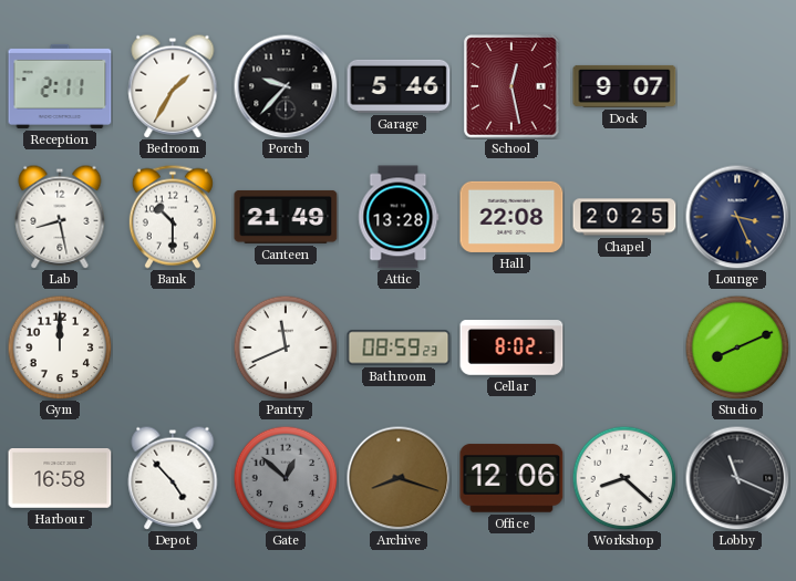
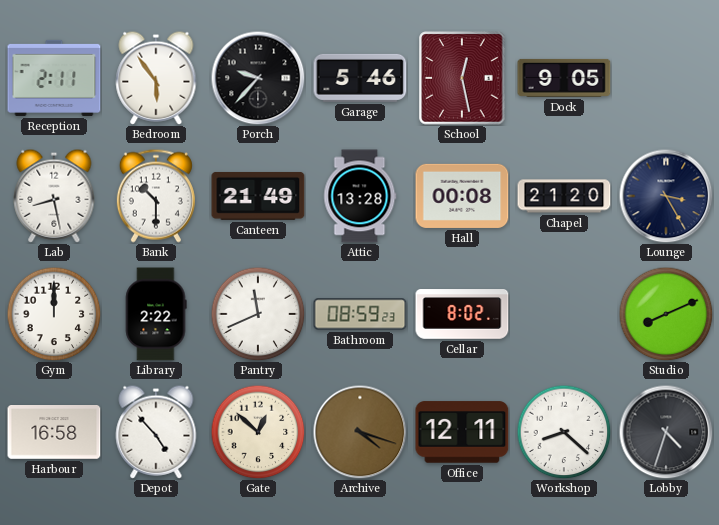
Bedroom: 1:35 -> 5:54
Dock: 9:07 -> 9:05
Hall: 22:08 -> 00:08
Chapel: 20:25 -> 21:20
Lounge: 3:26 -> 3:25
Library: none -> 2:22
Gate dial: grey -> cream
Archive: 8:18 -> 4:18
Office: 12:06 -> 12:11
Lobby: 11:19 -> 4:33
